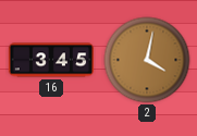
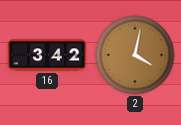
16: 3:45 -> 3:42
